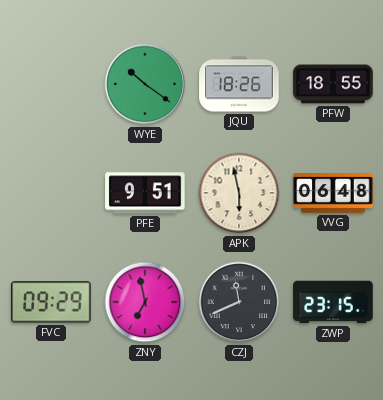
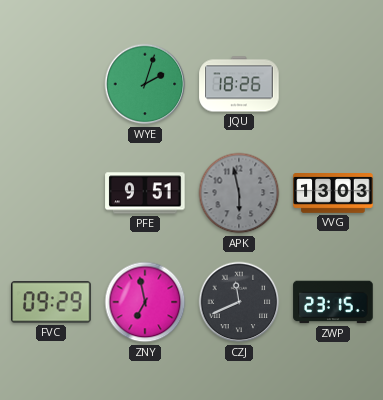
WYE: 10:21 -> 2:03
PFW: 18:55 -> none
APK dial: cream -> grey
VVG: 06:48 -> 13:03
